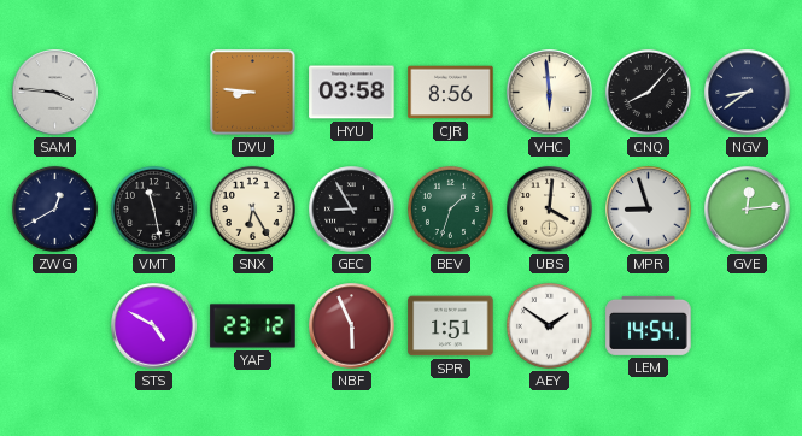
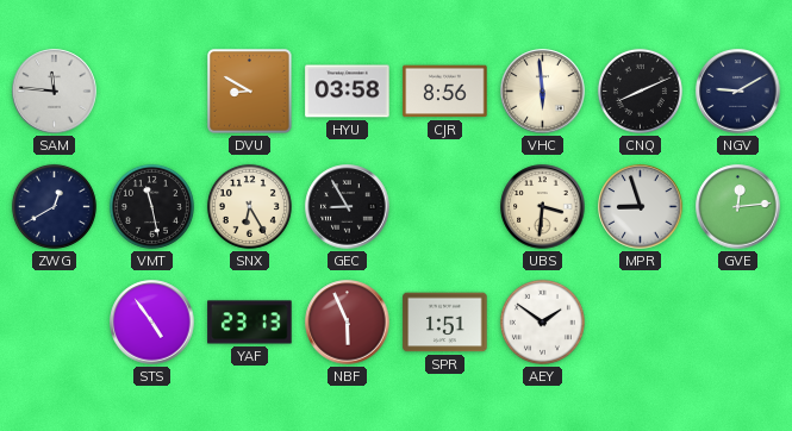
SAM: 3:46 -> 11:46
DVU: 8:46 -> 8:50
CNQ: 8:07 -> 8:11
NGV: 8:39 -> 9:10
BEV: 1:33 -> none
UBS: 4:01 -> 3:31
STS: 4:50 -> 4:54
YAF: 23:12 -> 23:13
LEM: 14:54 -> none
